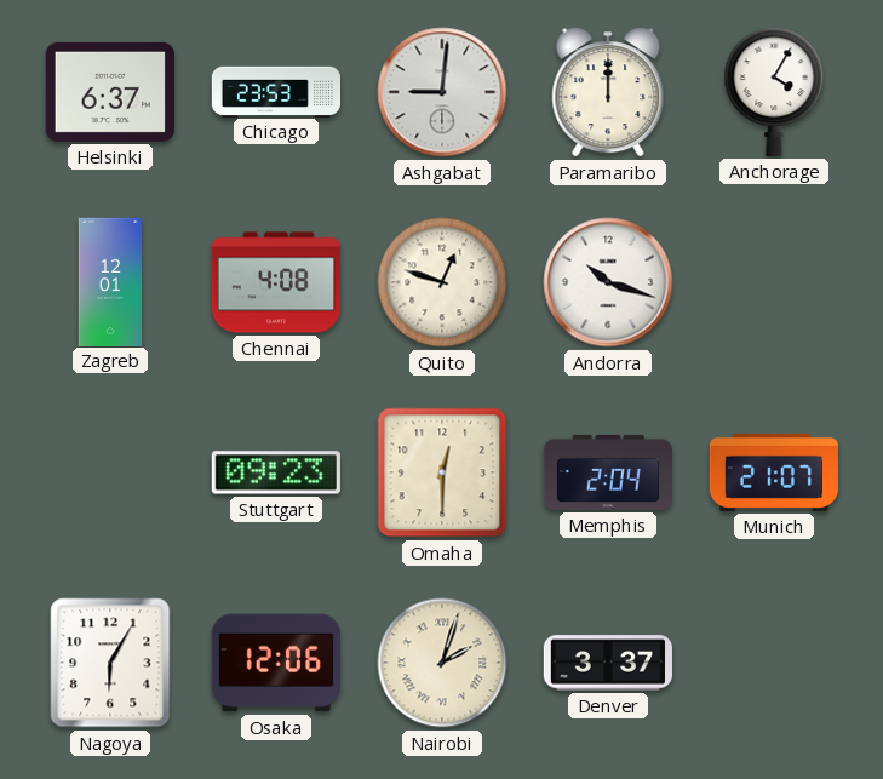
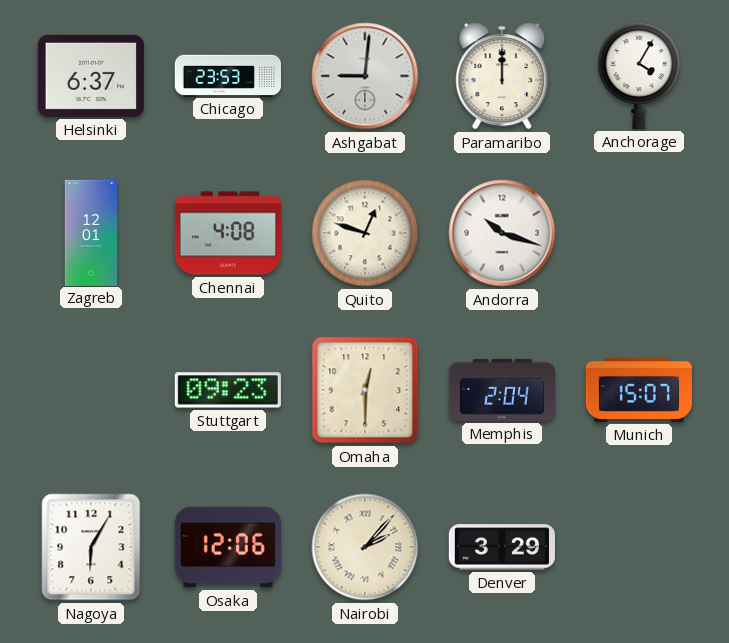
Munich: 21:07 -> 15:07
Nairobi: 2:03 -> 2:07
Denver: 3:37 -> 3:29
